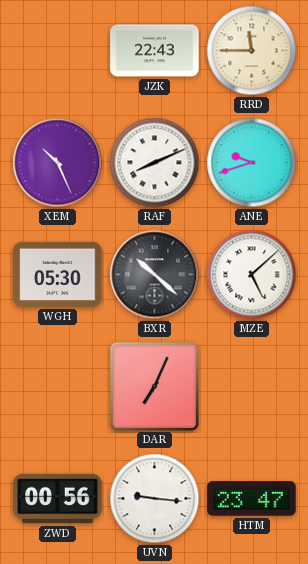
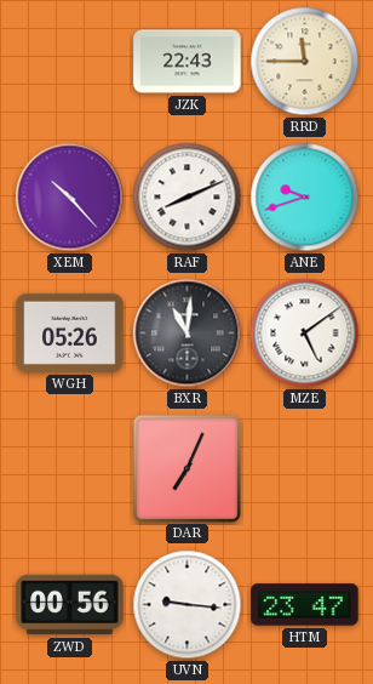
XEM: 10:26 -> 10:23
WGH: 05:30 -> 05:26
BXR: 10:22 -> 11:01
MZE: 5:08 -> 5:09
